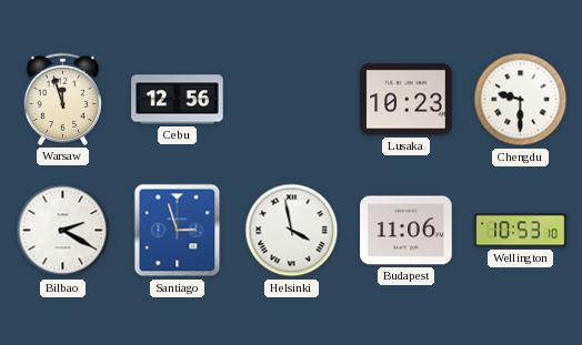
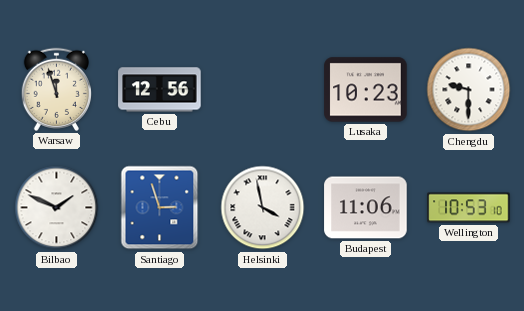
Bilbao: 2:20 -> 1:49
